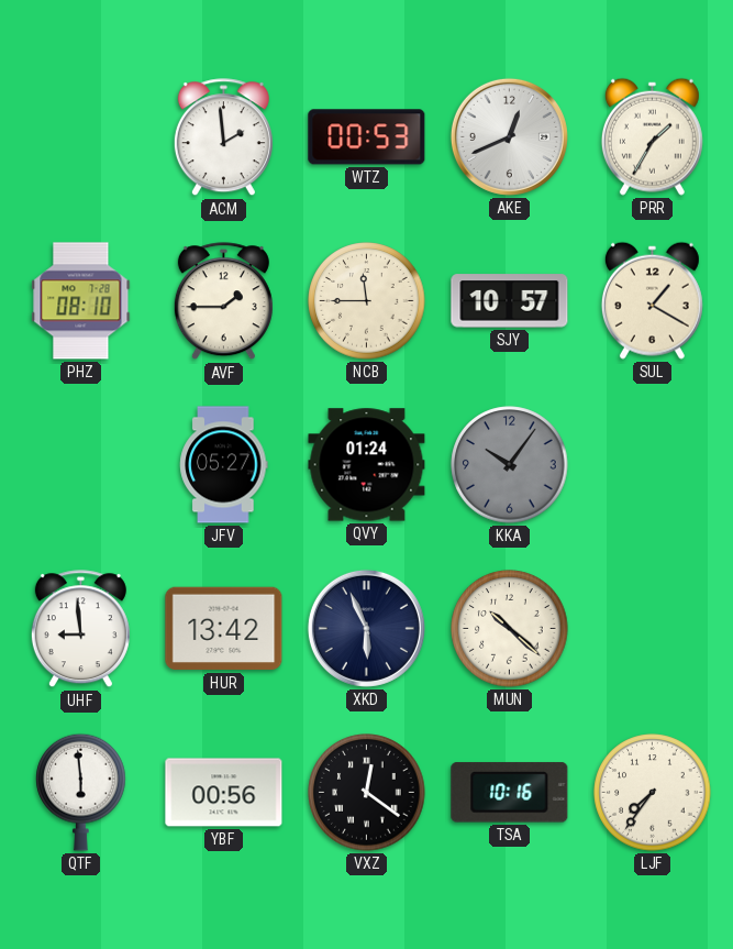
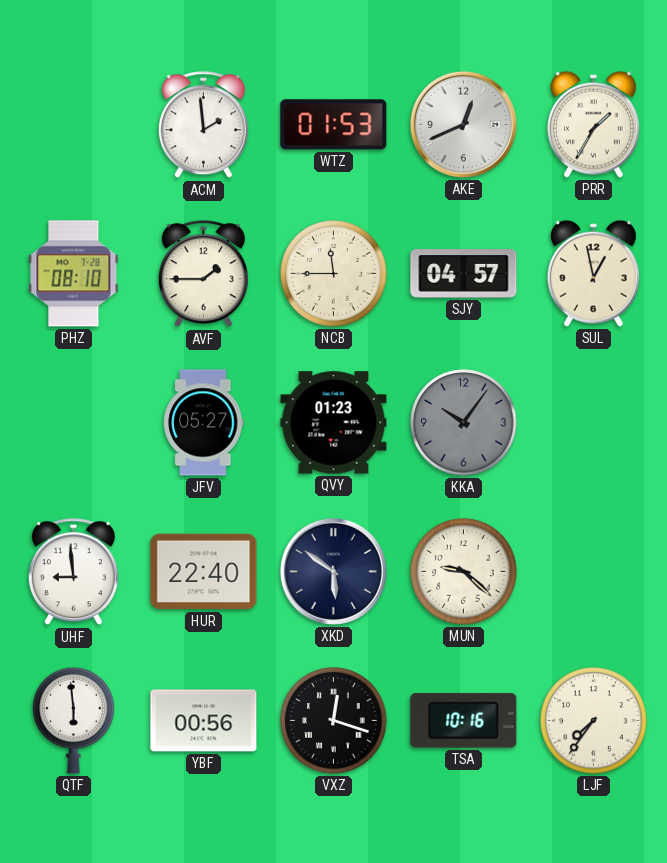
WTZ: 00:53 -> 01:53
SJY: 10:57 -> 04:57
SUL: 1:20 -> 12:58
QVY: 01:24 -> 01:23
HUR: 13:42 -> 22:40
XKD: 5:56 -> 5:51
MUN: 10:22 -> 9:22
VXZ: 12:21 -> 12:18
